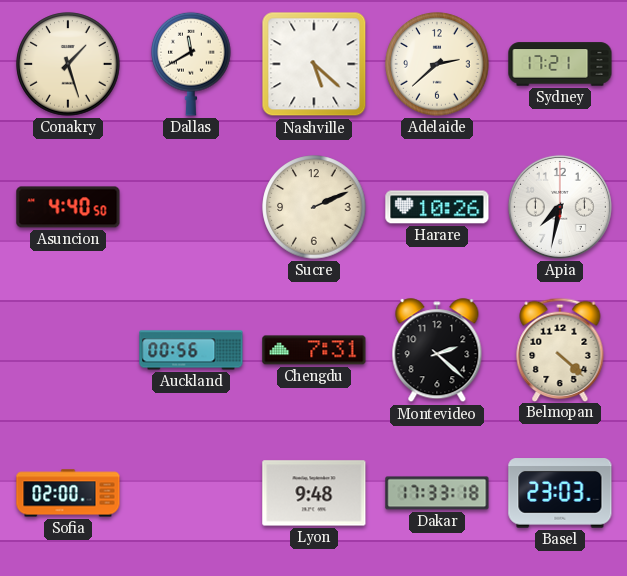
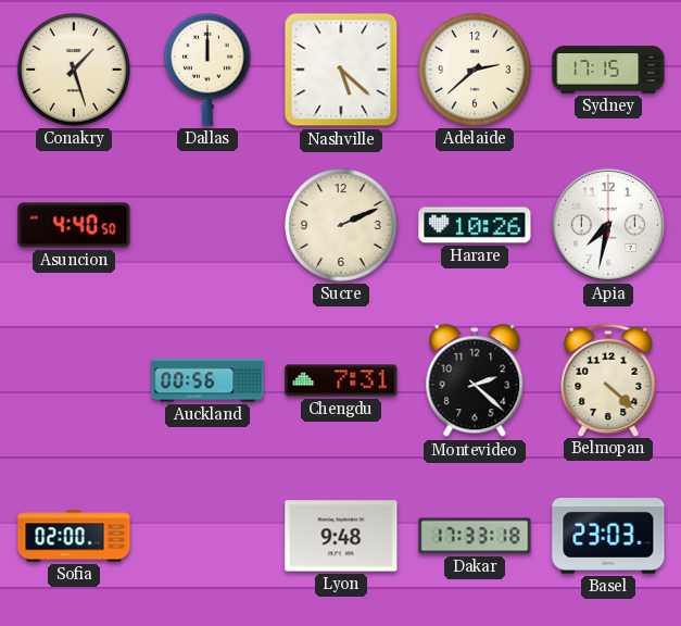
Dallas: 11:40 -> 12:00
Sydney: 17:21 -> 17:15
